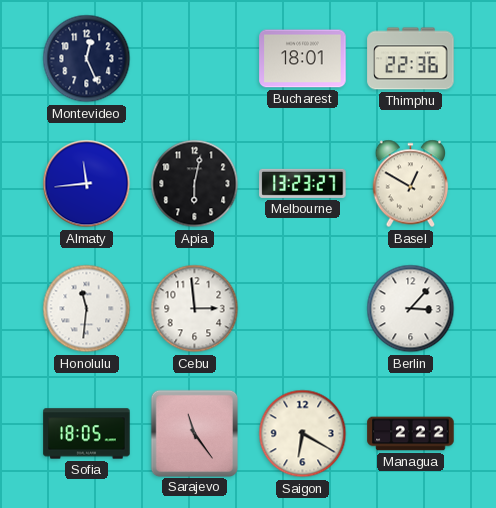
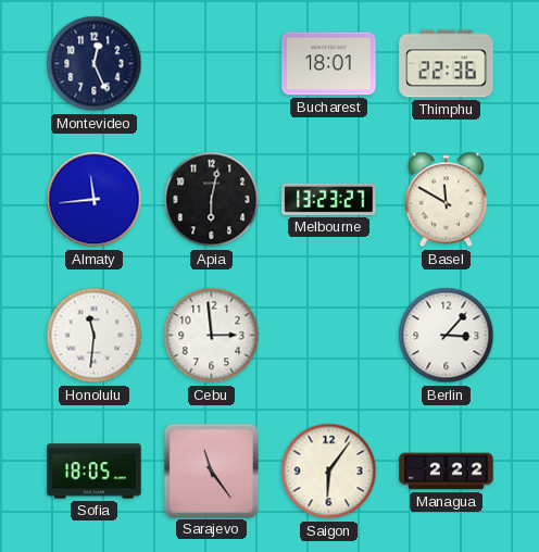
Basel: 12:50 -> 11:50
Saigon: 6:20 -> 6:06
